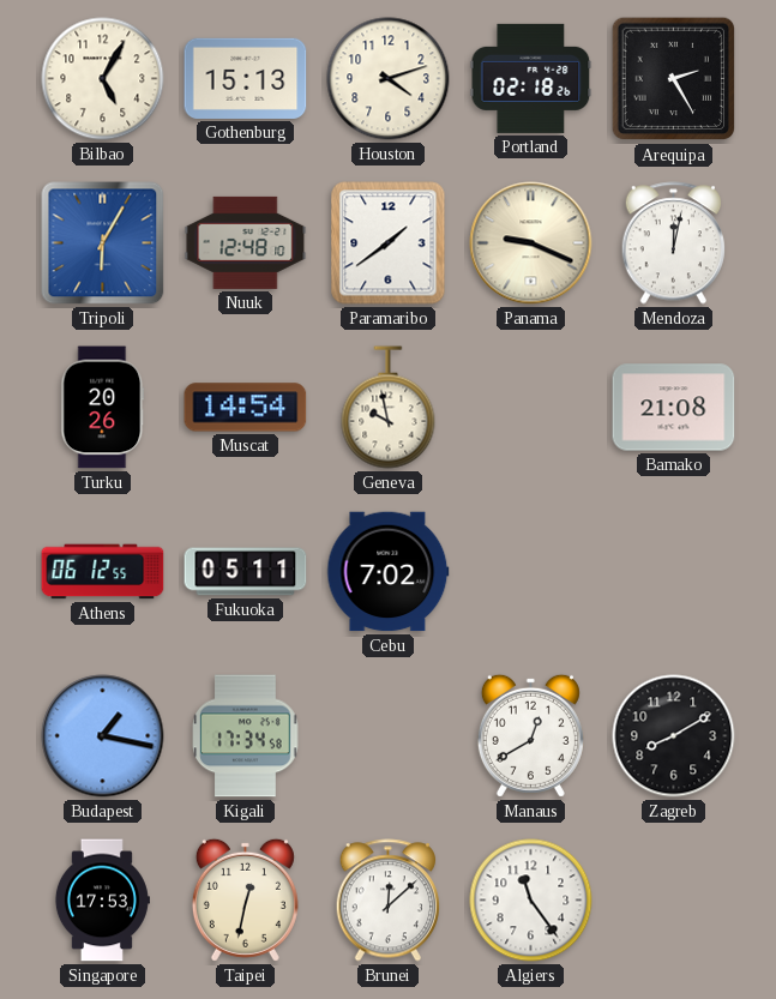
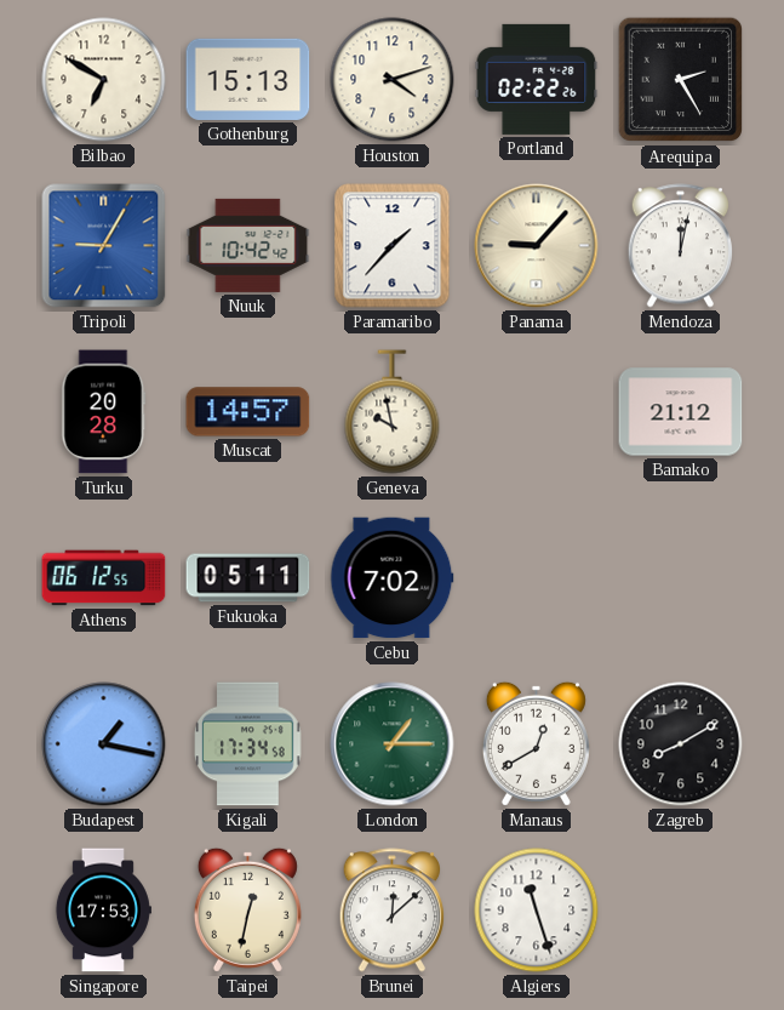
Bilbao: 5:05 -> 6:50
Portland: 02:18 -> 02:22
Tripoli: 6:05 -> 9:05
Nuuk: 12:48 -> 10:42
Paramaribo: 1:39 -> 1:37
Panama: 9:19 -> 9:07
Turku: 20:26 -> 20:28
Muscat: 14:54 -> 14:57
Bamako: 21:08 -> 21:12
London: none -> 1:15
Algiers: 11:24 -> 11:27
